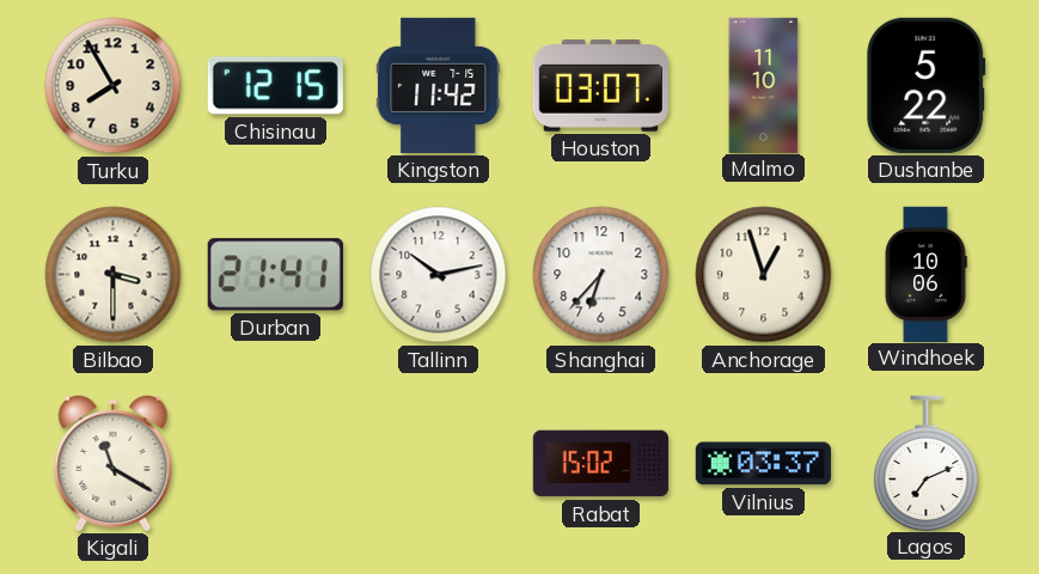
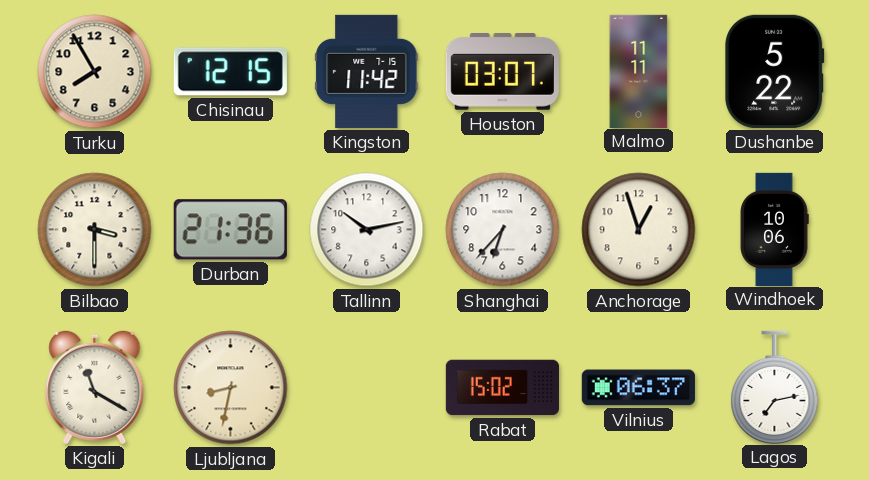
Malmo: 11:10 -> 11:11
Durban: 21:41 -> 21:36
Ljubljana: none -> 8:32
Vilnius: 03:37 -> 06:37
Lagos: 7:11 -> 7:13
